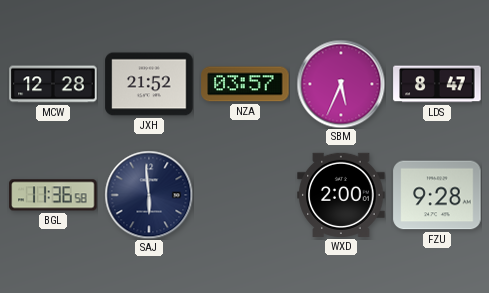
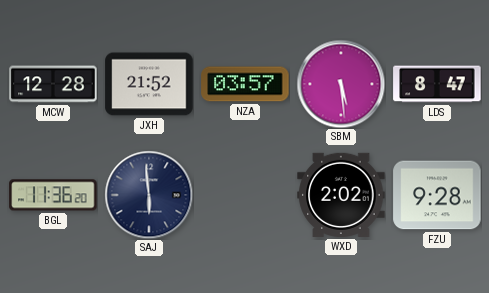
SBM: 5:34 -> 5:29
BGL: 11:36:58 -> 11:36:20
WXD: 2:00 -> 2:02
